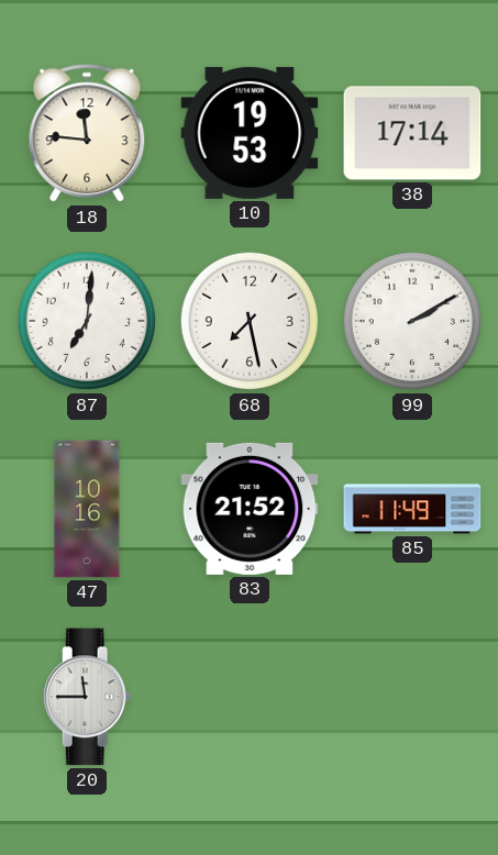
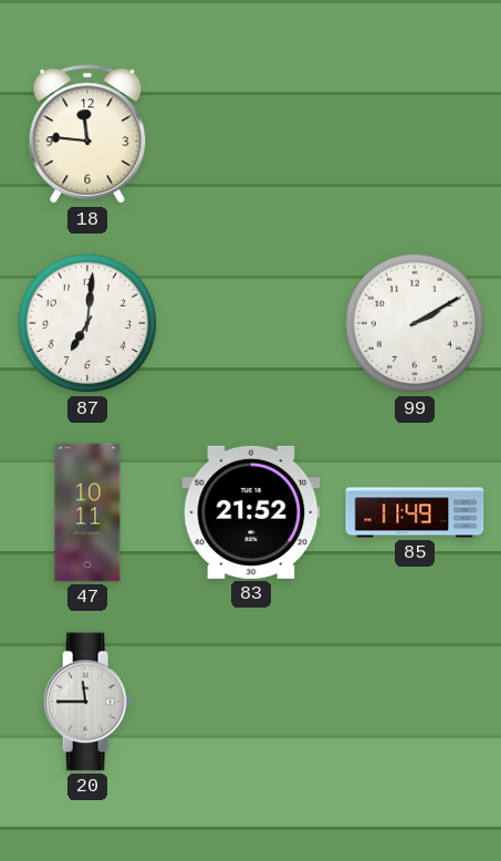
10: 19:53 -> none
38: 17:14 -> none
68: 7:28 -> none
47: 10:16 -> 10:11
